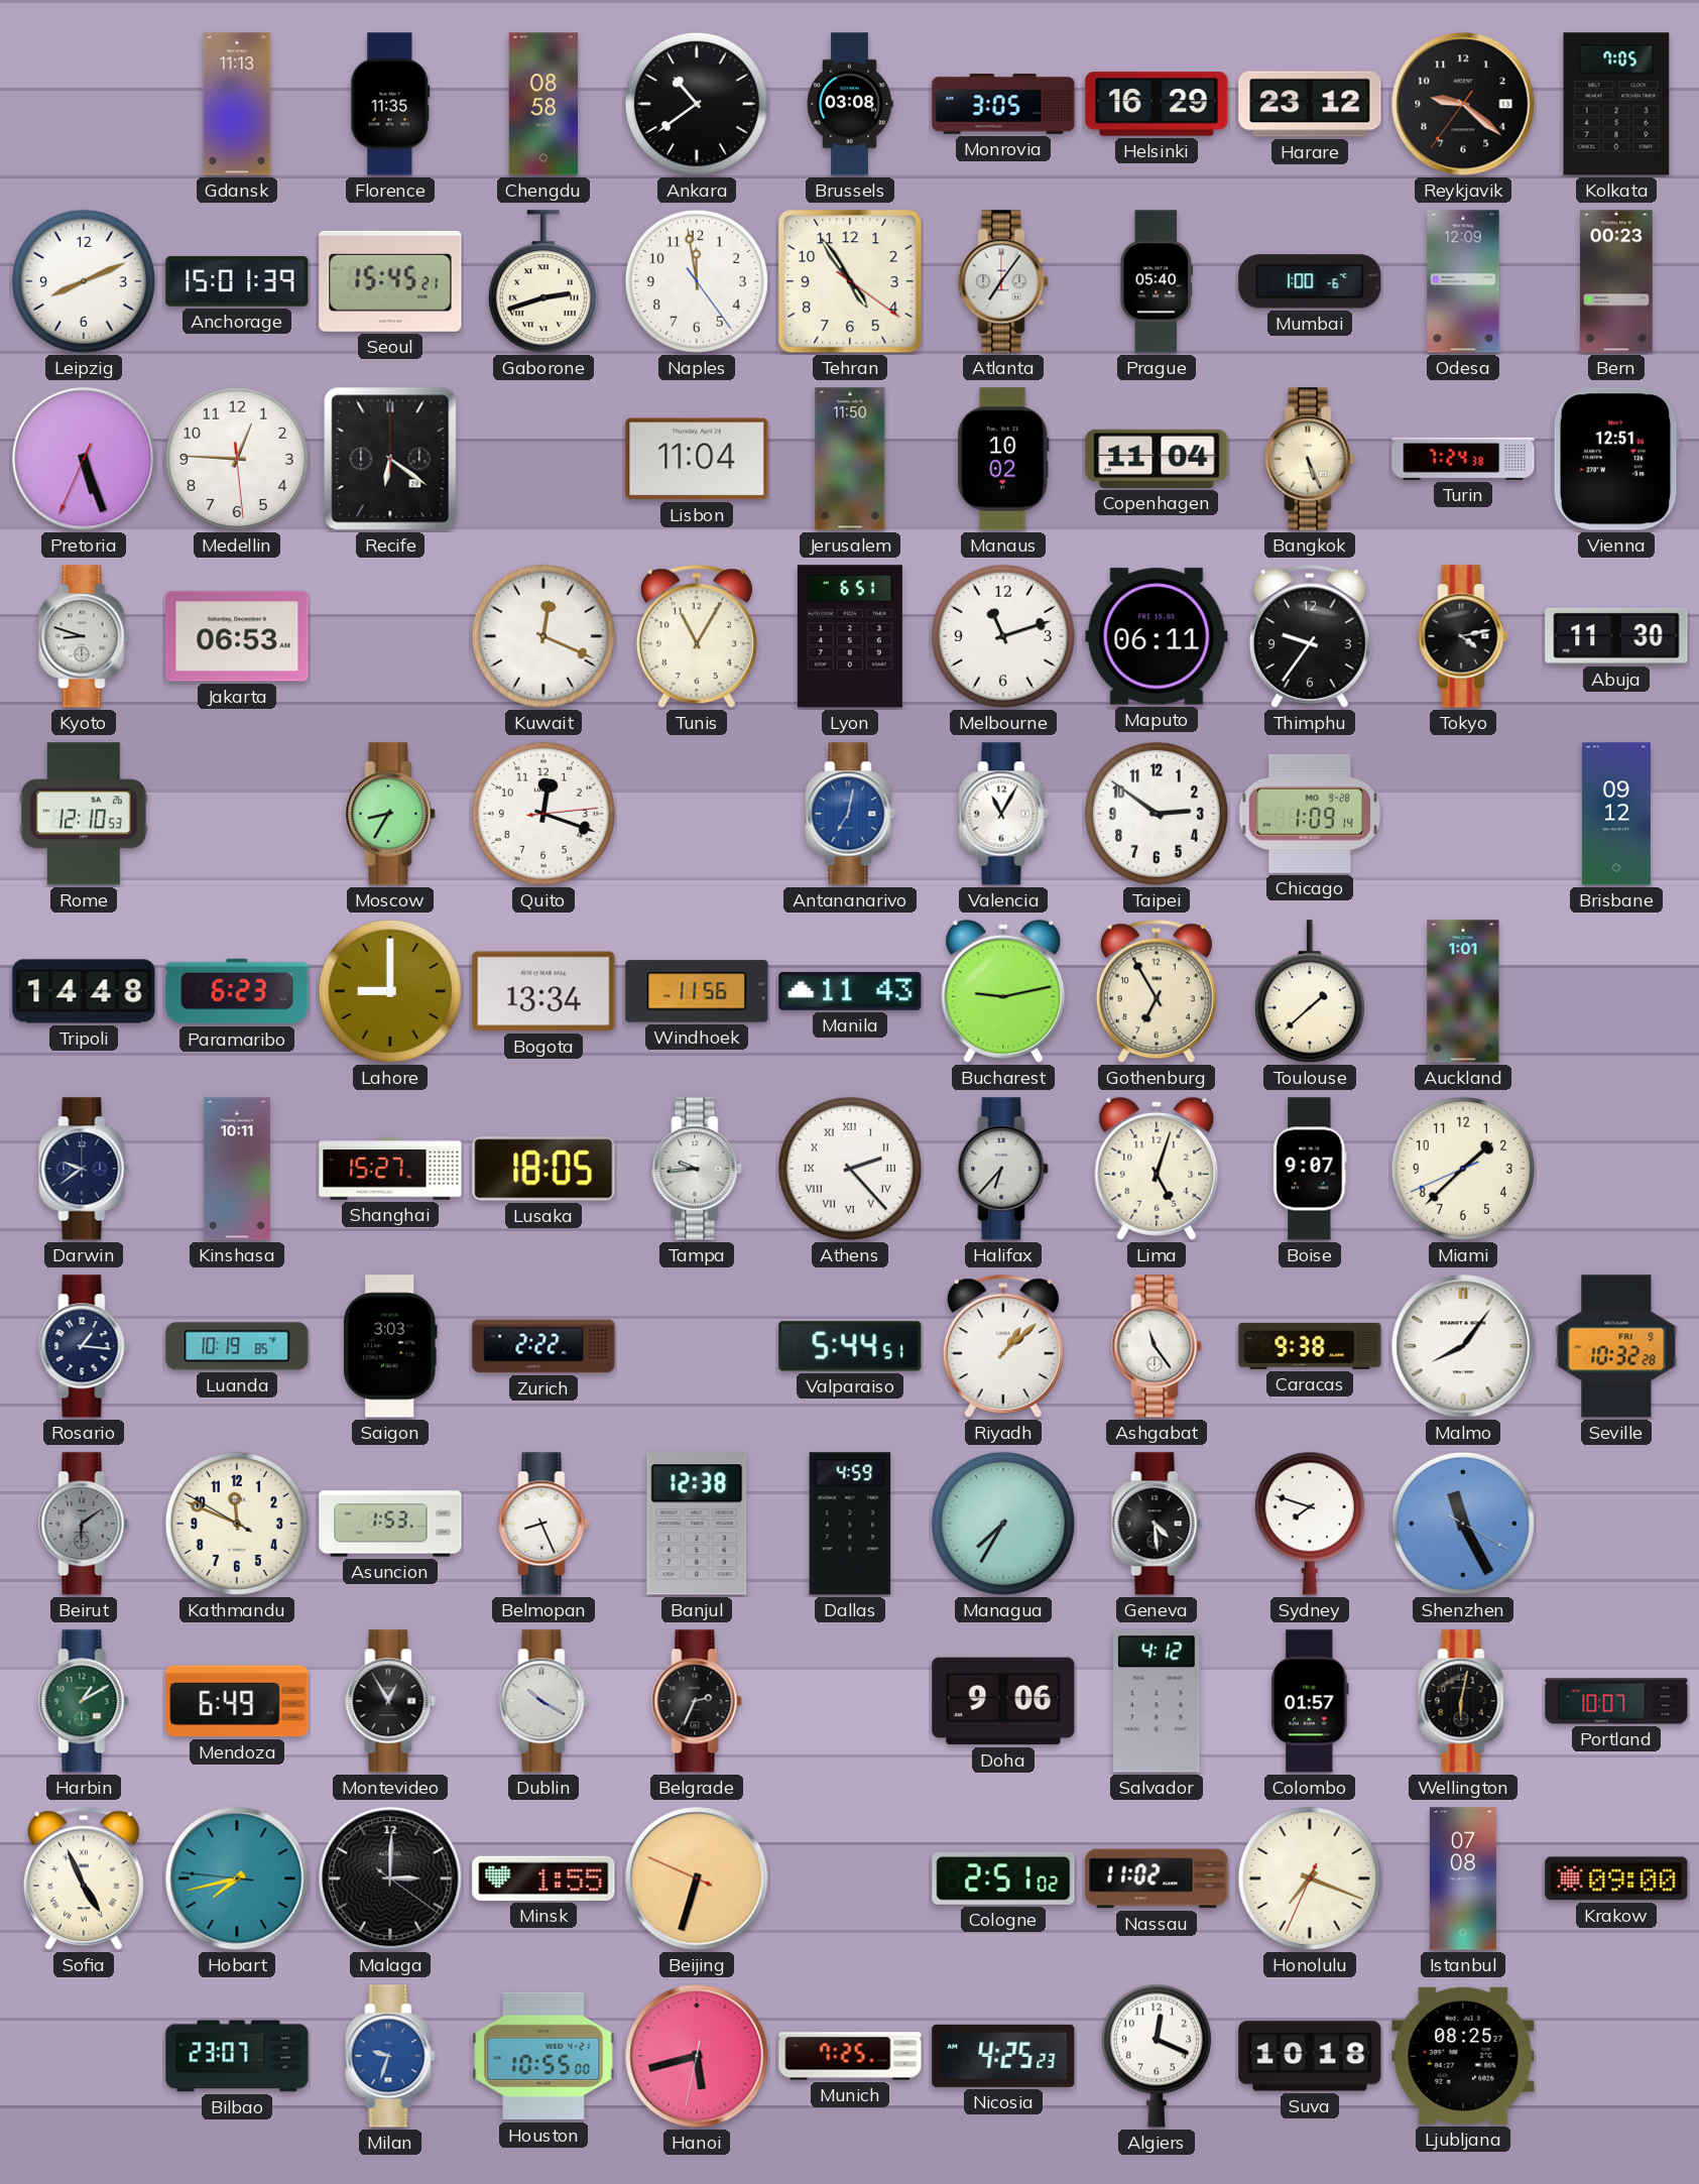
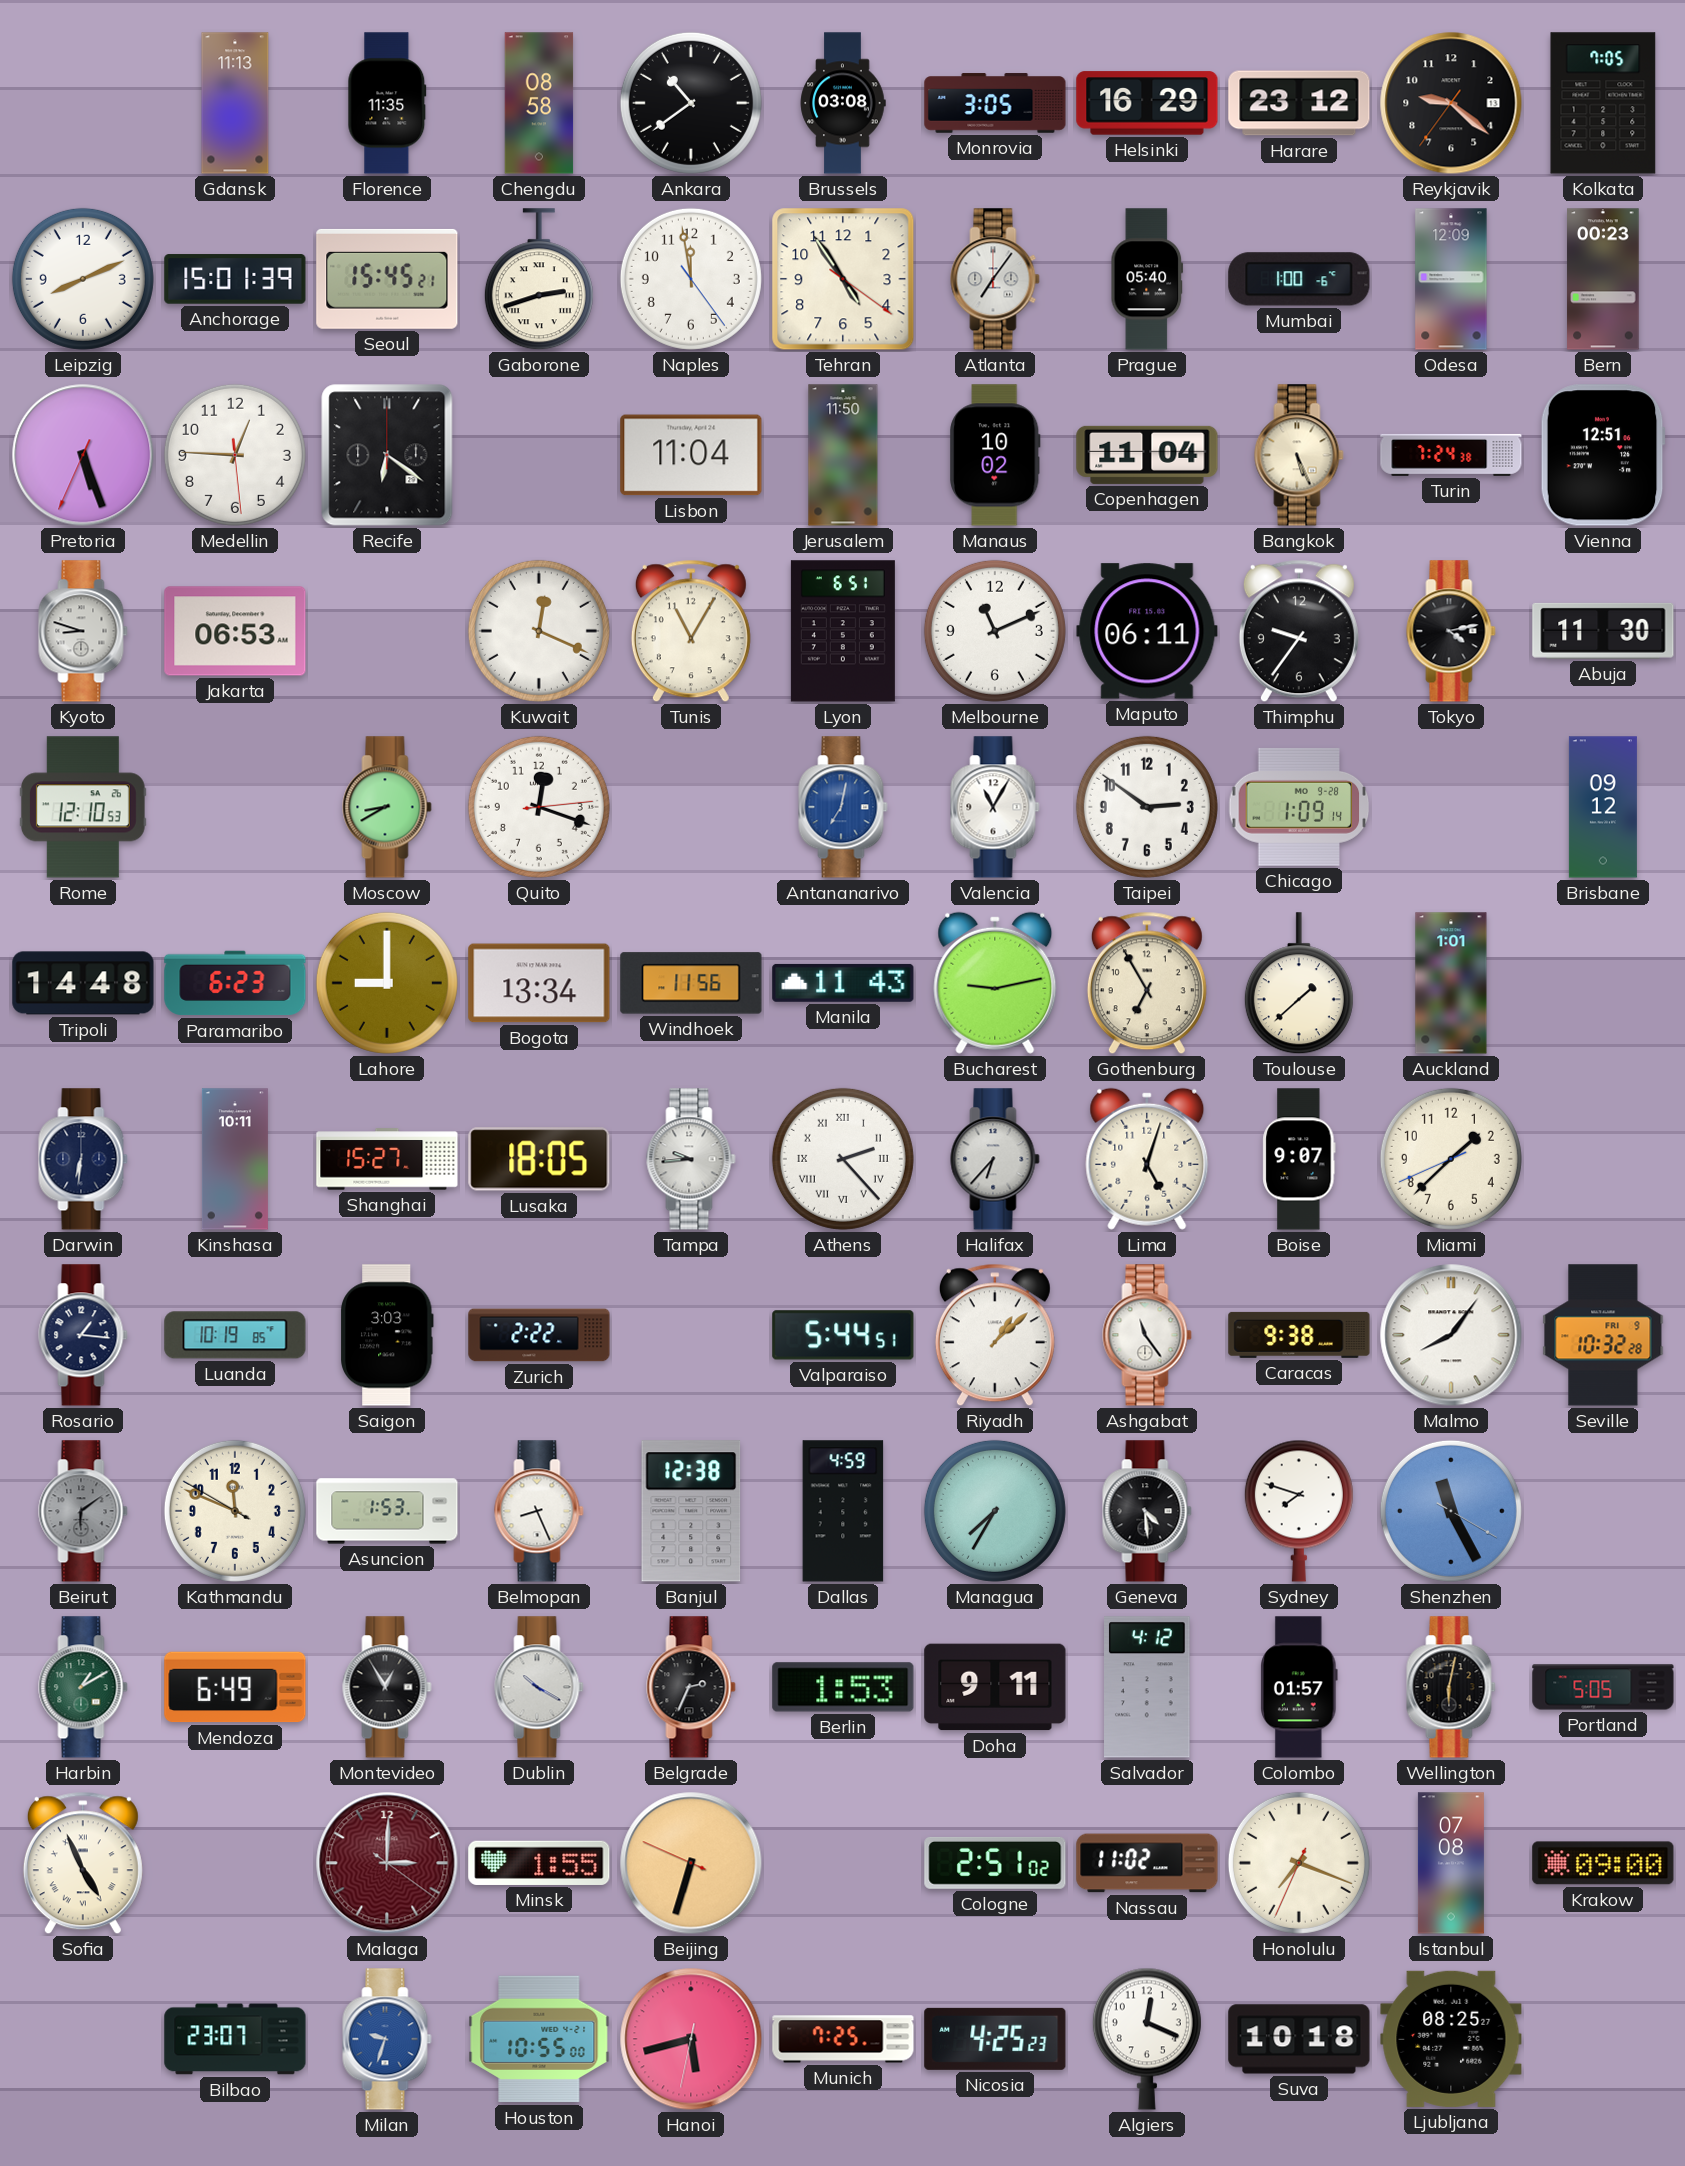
Melbourne: 11:12 -> 11:11
Moscow: 8:35 -> 8:40
Darwin: 9:39 -> 6:31
Berlin: none -> 1:53
Doha: 9:06 -> 9:11
Portland: 10:07 -> 5:05
Hobart: 7:42 -> none
Malaga dial: black -> burgundy
